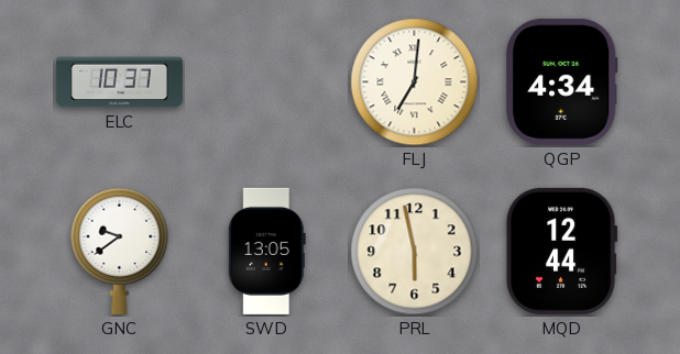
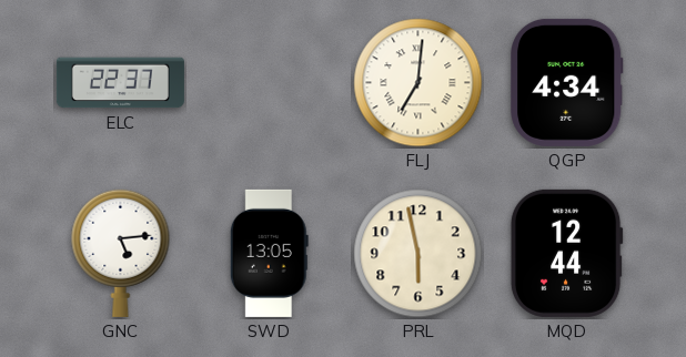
ELC: 10:37 -> 22:37
GNC: 9:39 -> 5:14
